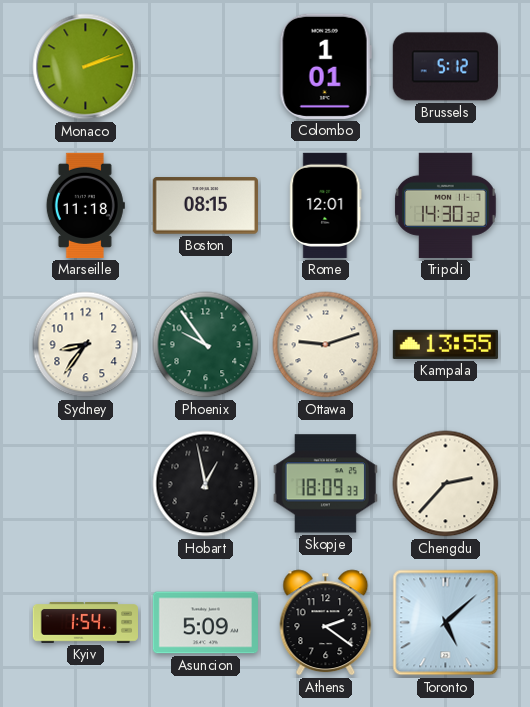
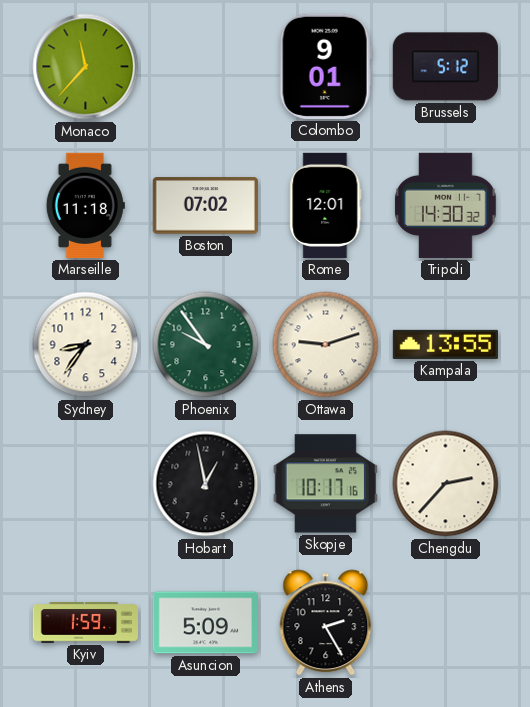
Monaco: 2:12 -> 11:37
Colombo: 1:01 -> 9:01
Boston: 08:15 -> 07:02
Skopje: 18:09 -> 10:17
Kyiv: 1:54 -> 1:59
Athens: 2:21 -> 2:25
Toronto: 5:08 -> none
